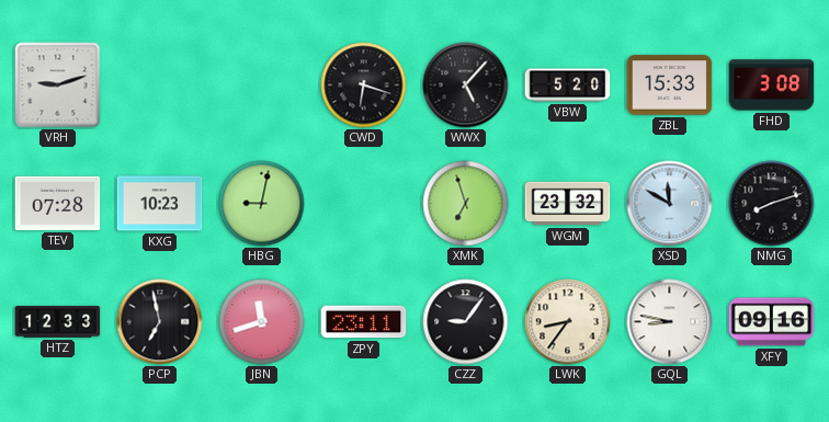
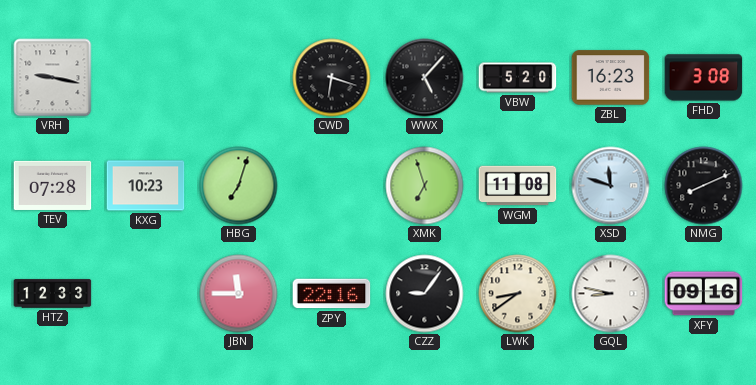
VRH: 9:12 -> 9:17
ZBL: 15:33 -> 16:23
HBG: 9:02 -> 7:03
WGM: 23:32 -> 11:08
XSD: 11:50 -> 11:48
NMG: 8:12 -> 8:11
PCP: 6:58 -> none
JBN: 11:42 -> 11:45
ZPY: 23:11 -> 22:16
LWK: 8:36 -> 8:39
